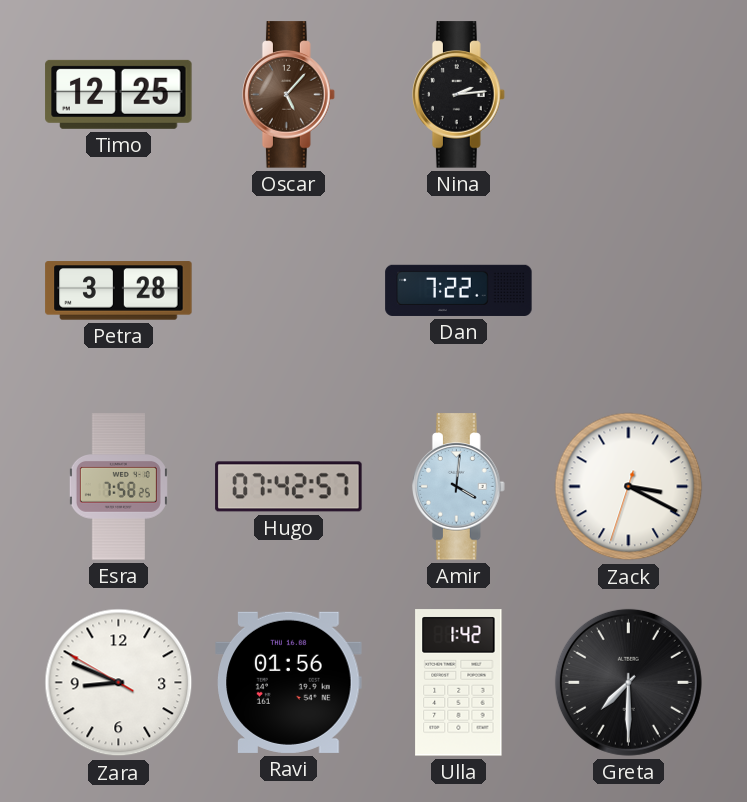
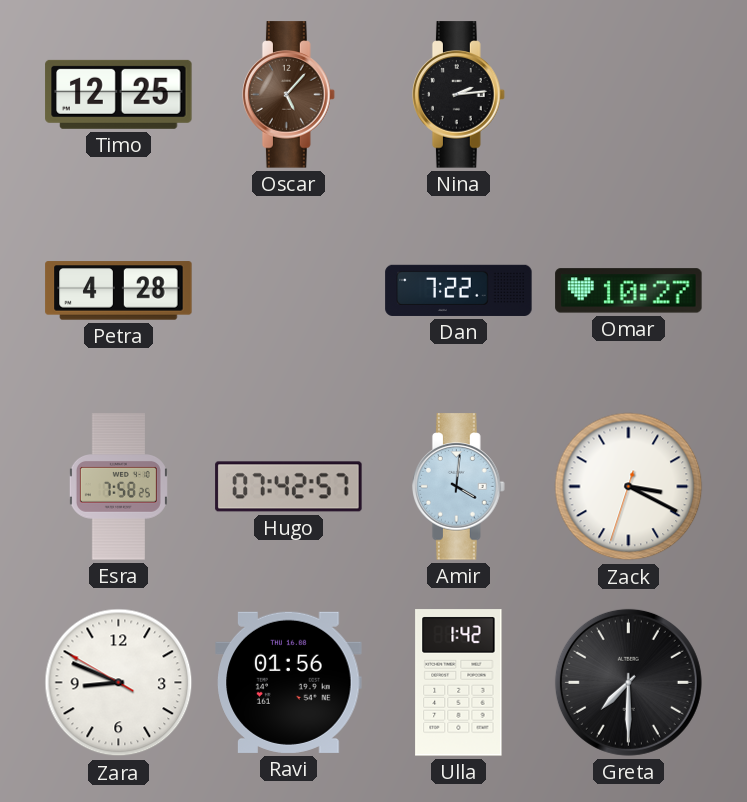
Petra: 3:28 -> 4:28
Omar: none -> 10:27
